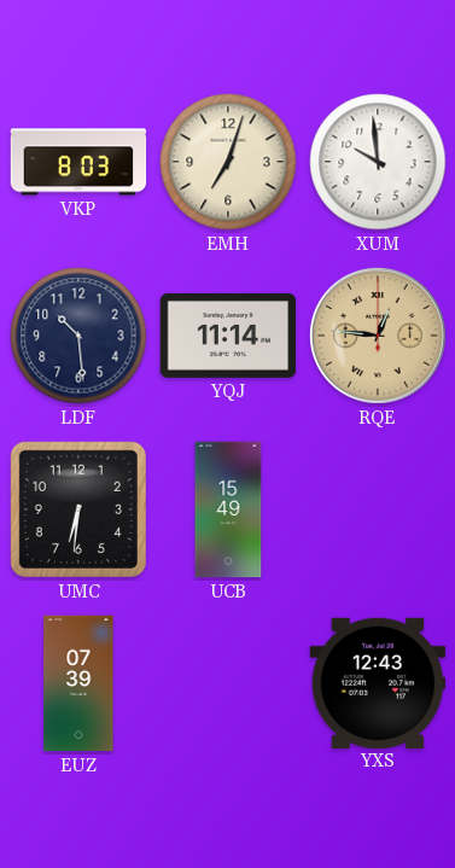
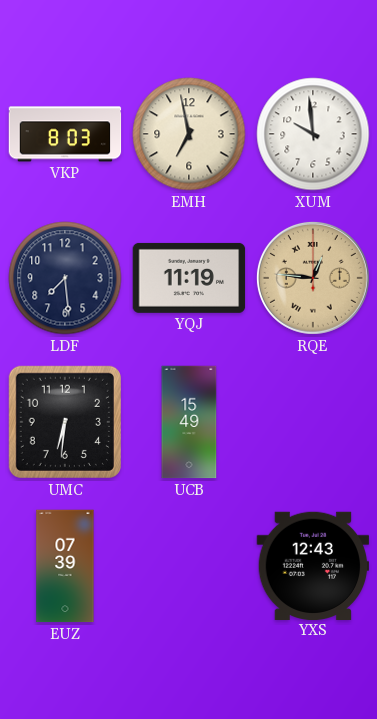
EMH: 7:03 -> 6:58
LDF: 10:29 -> 7:29
YQJ: 11:14 -> 11:19
